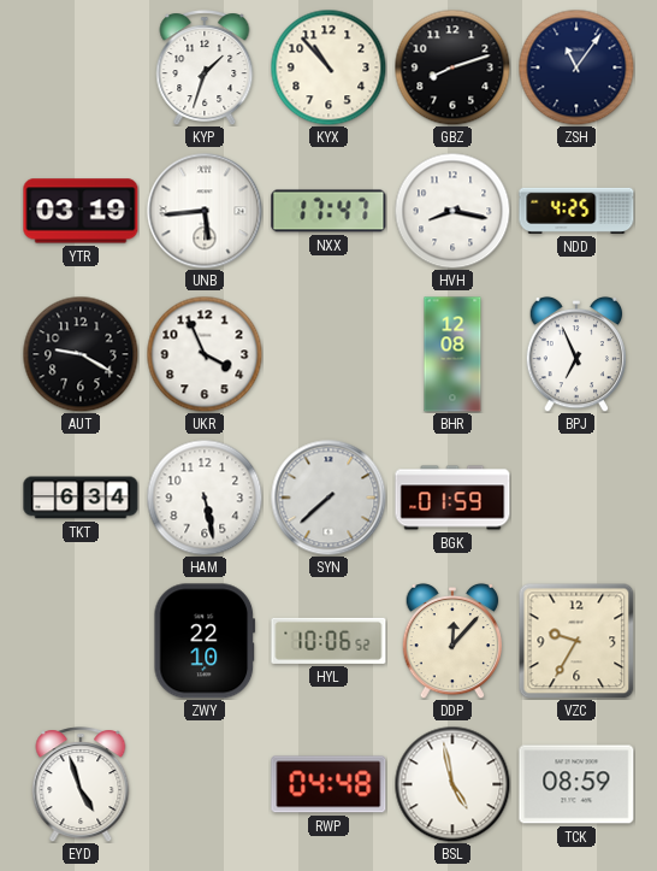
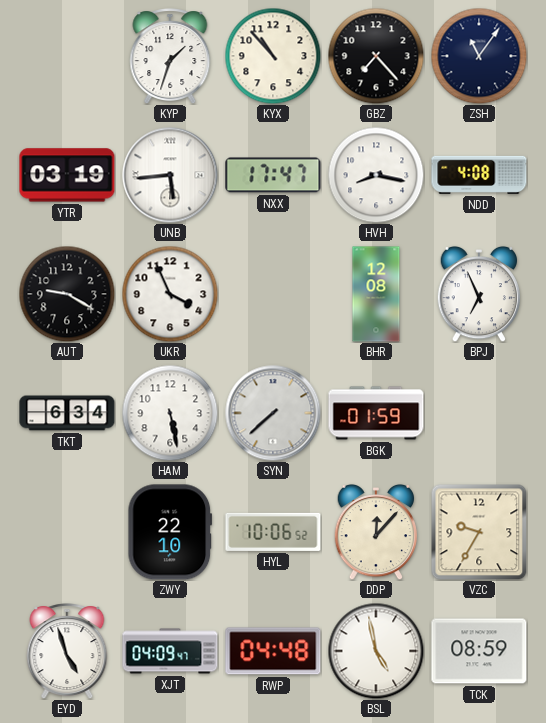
GBZ: 8:12 -> 7:23
NDD: 4:25 -> 4:08
XJT: none -> 04:09
